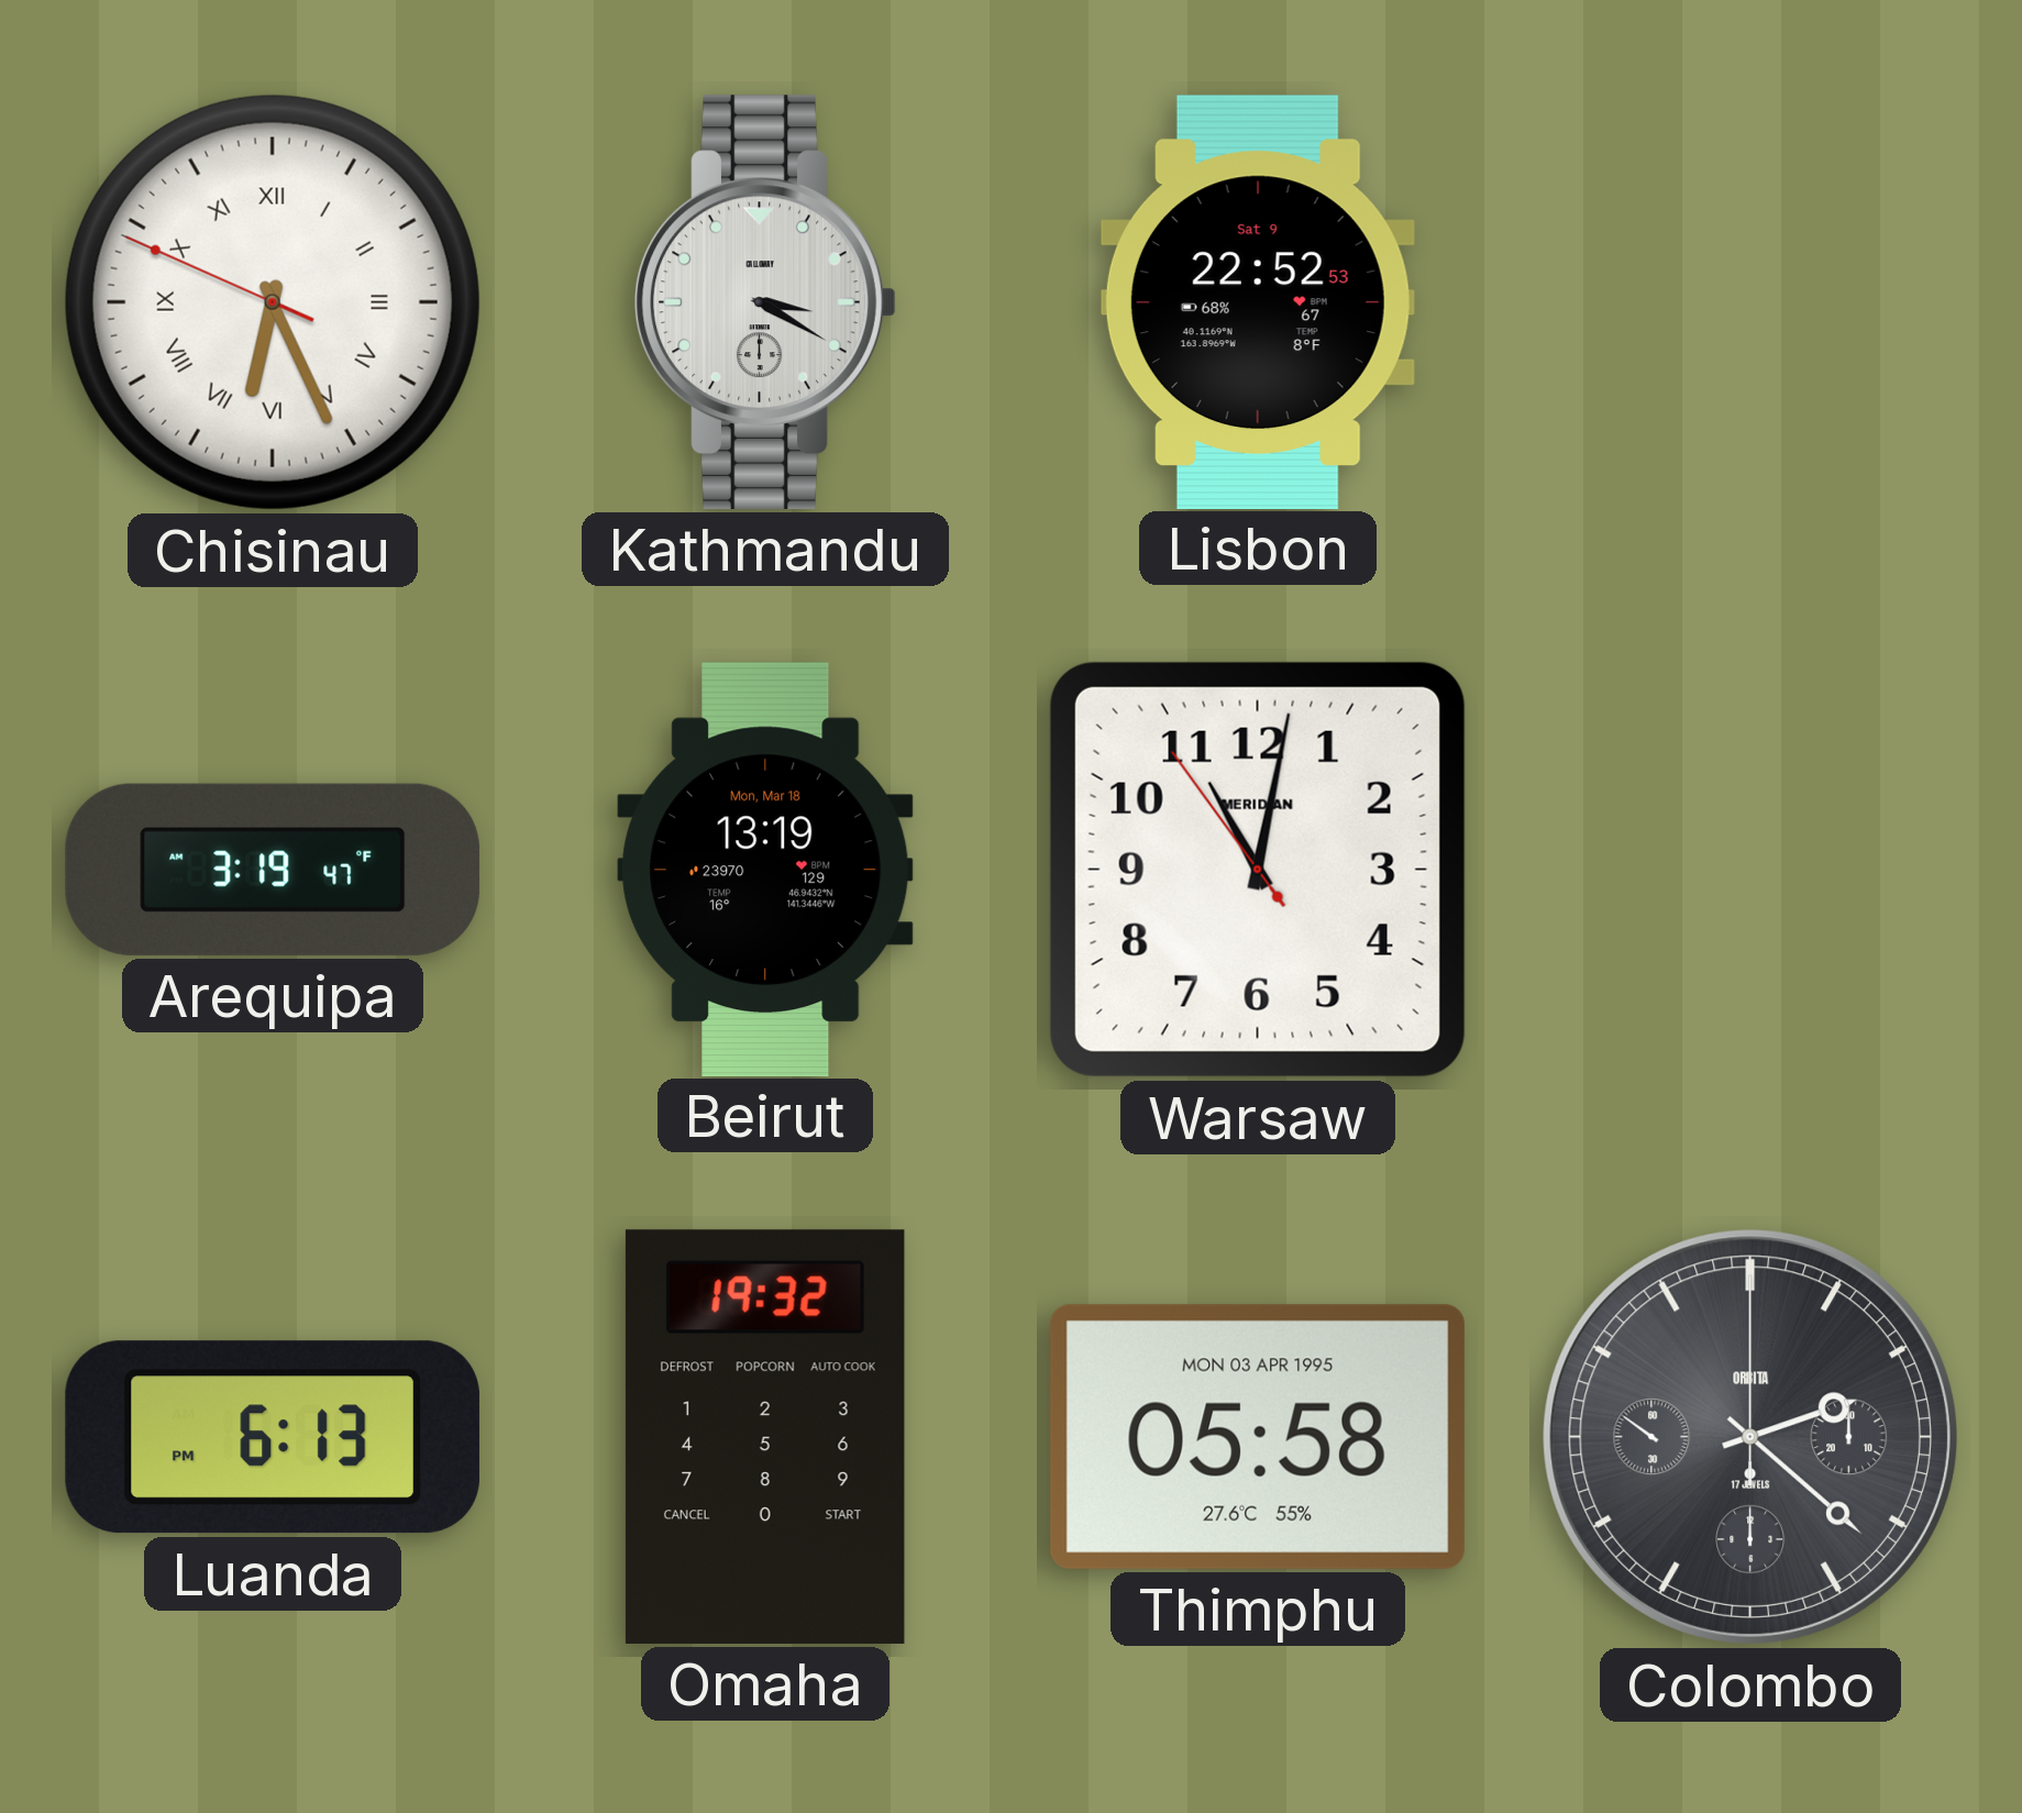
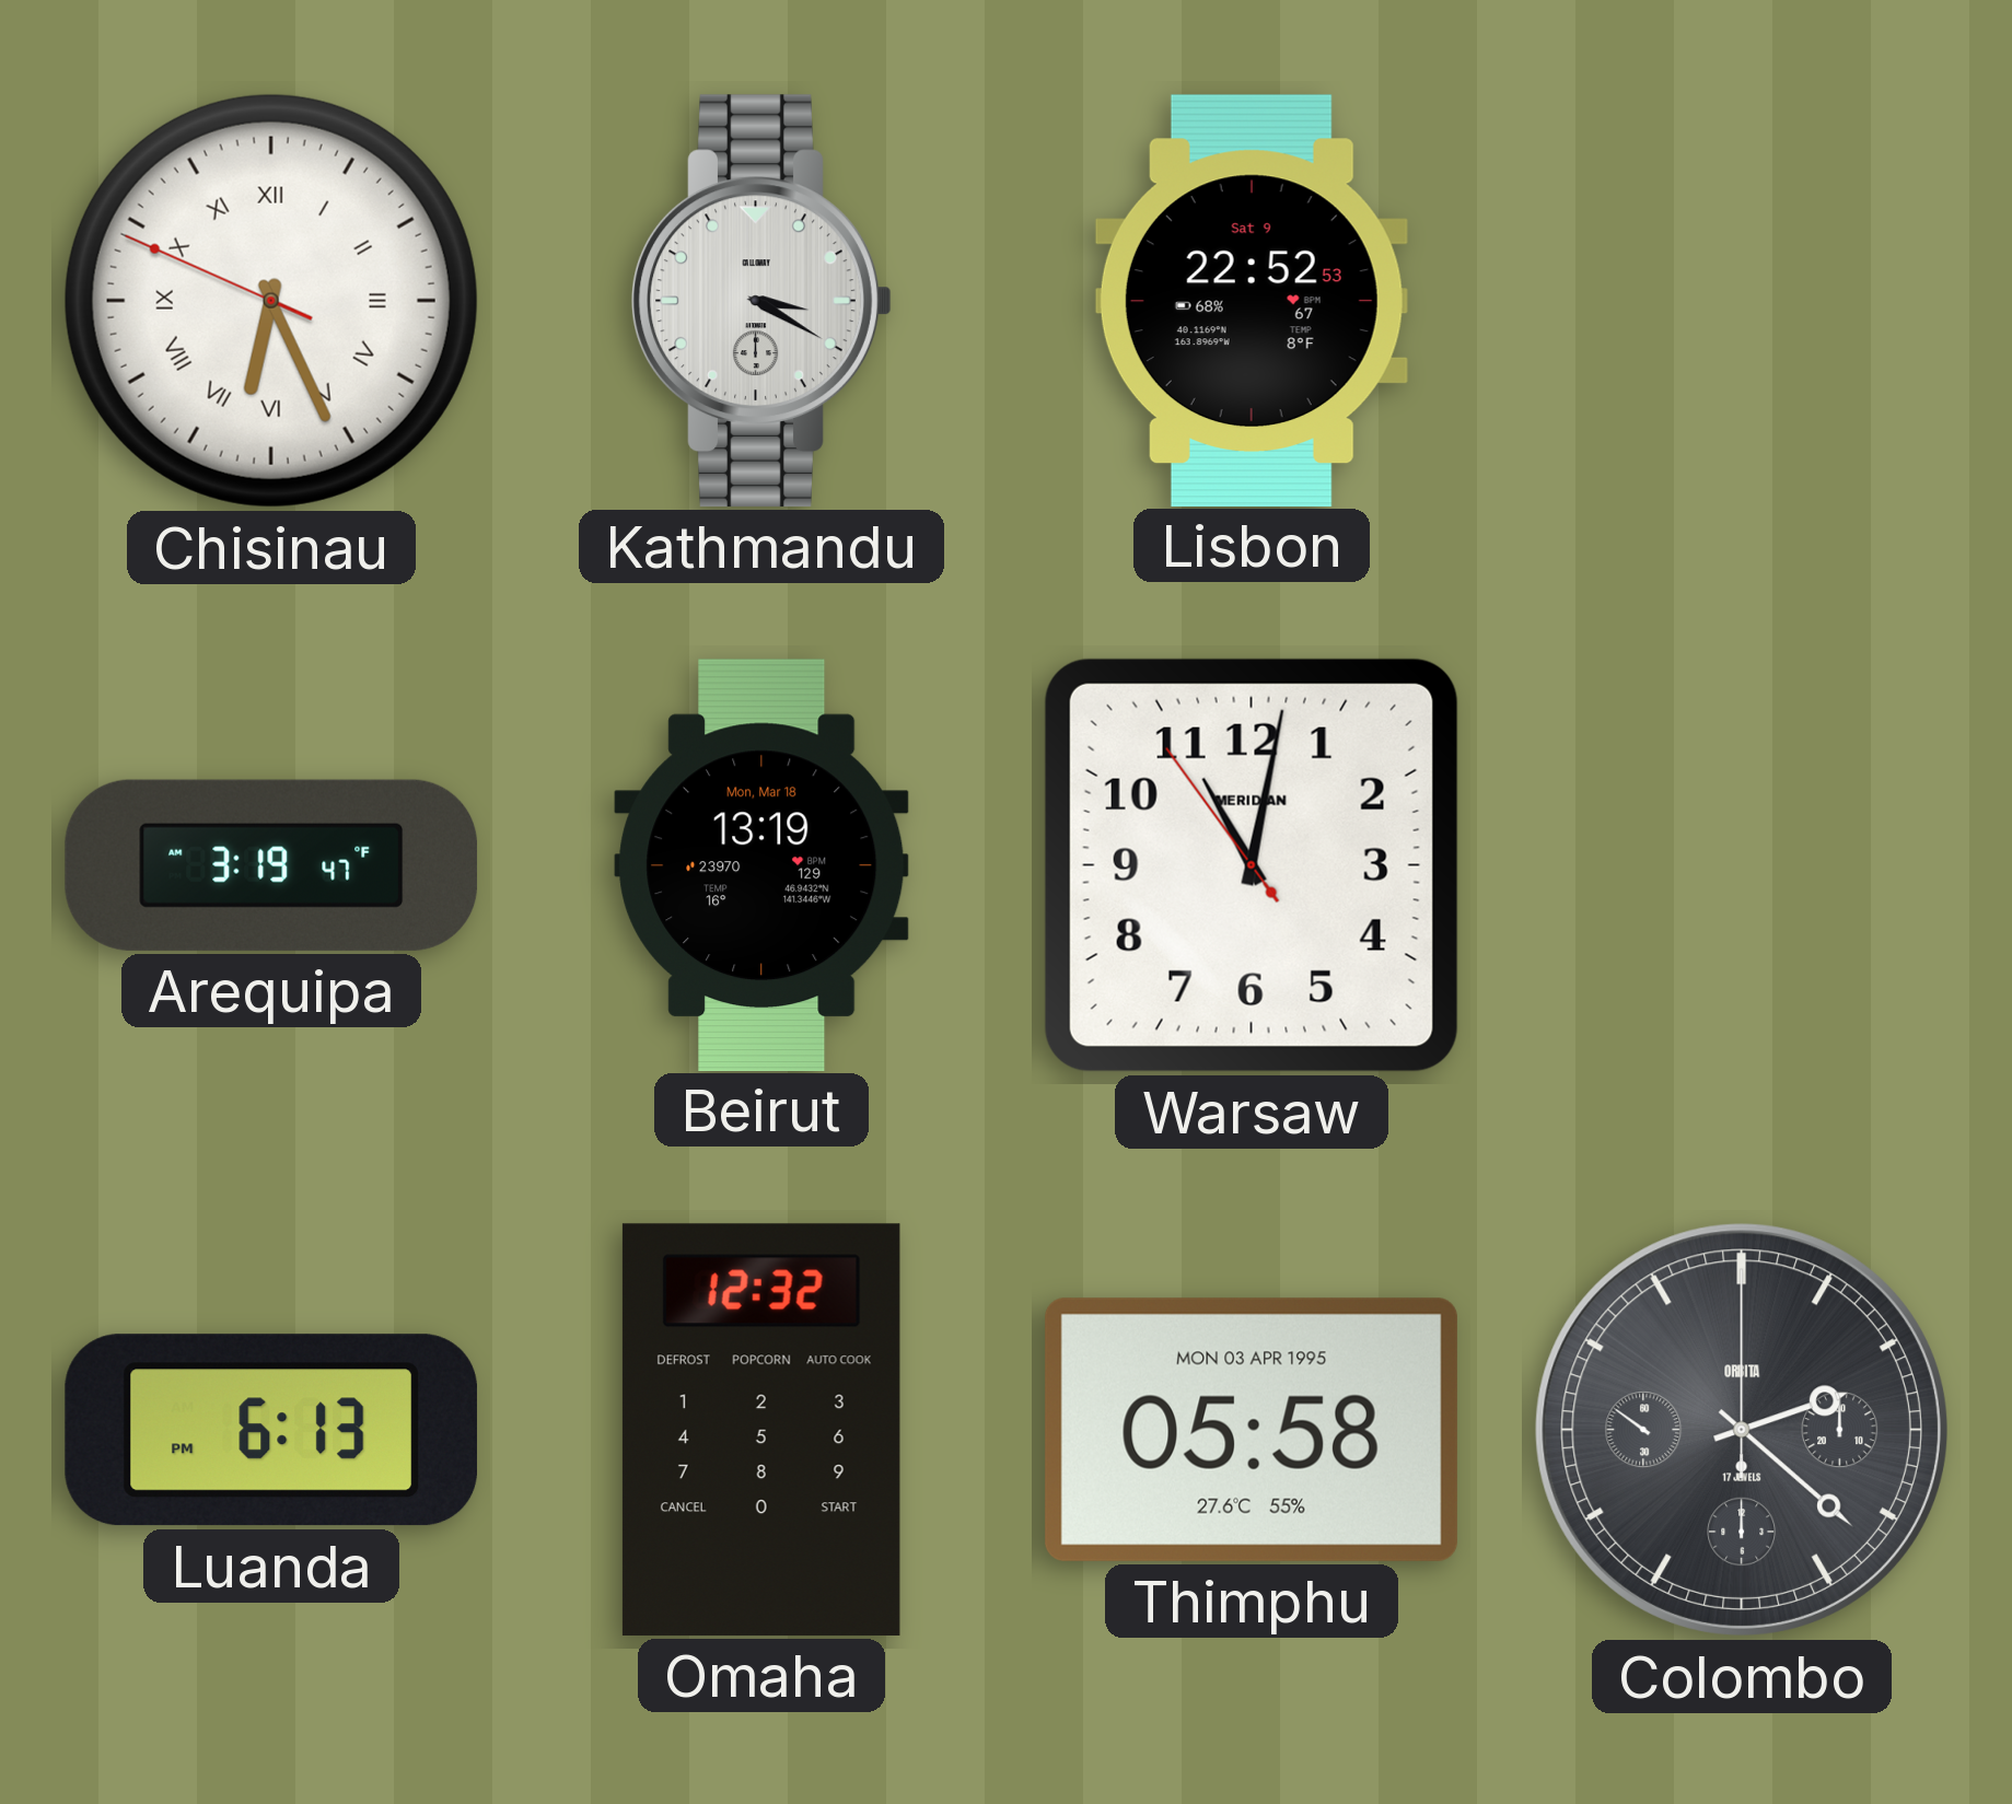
Omaha: 19:32 -> 12:32
